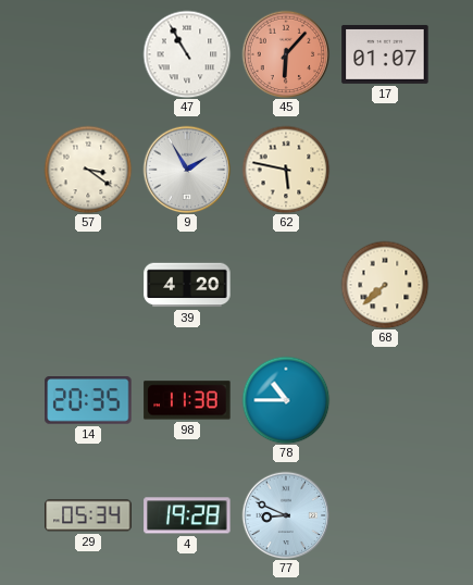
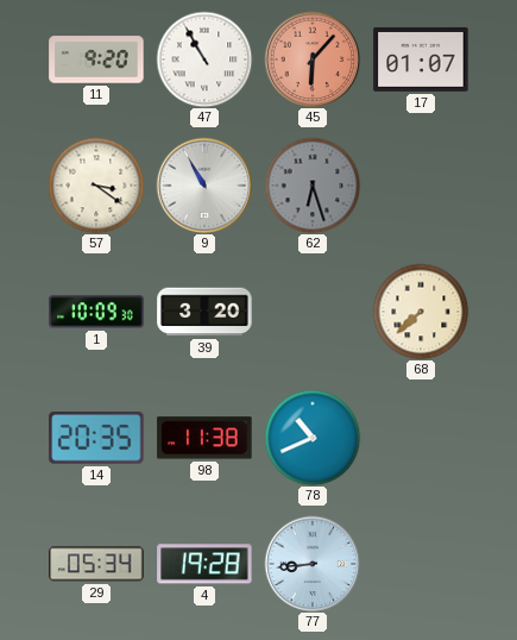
11: none -> 9:20
9: 1:55 -> 10:55
62: 5:47 -> 6:27
62 dial: cream -> grey
1: none -> 10:09
39: 4:20 -> 3:20
78: 10:45 -> 10:41
77: 8:49 -> 8:44
